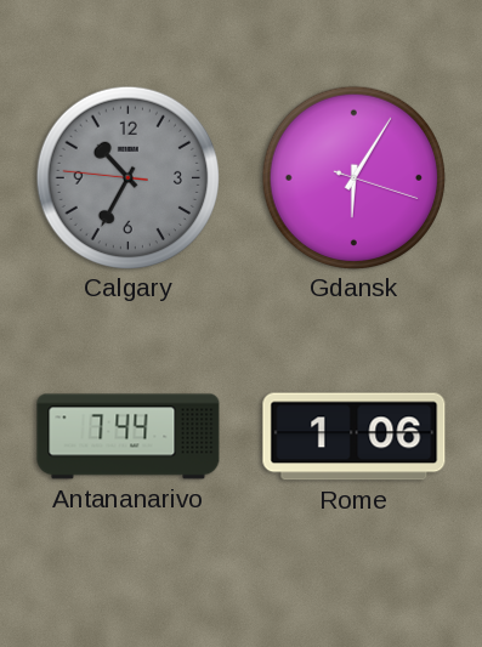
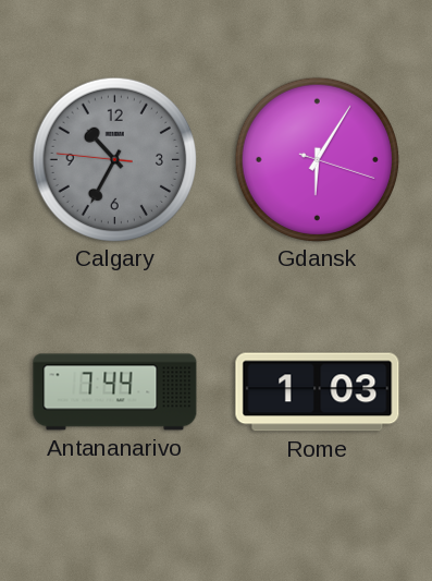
Rome: 1:06 -> 1:03
